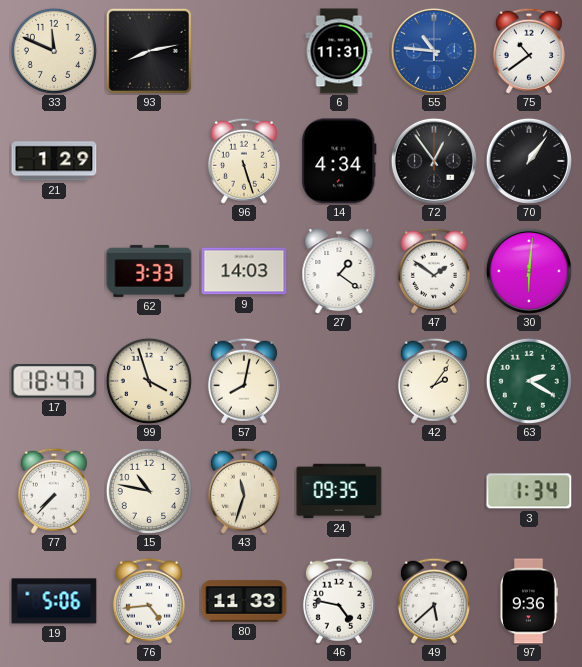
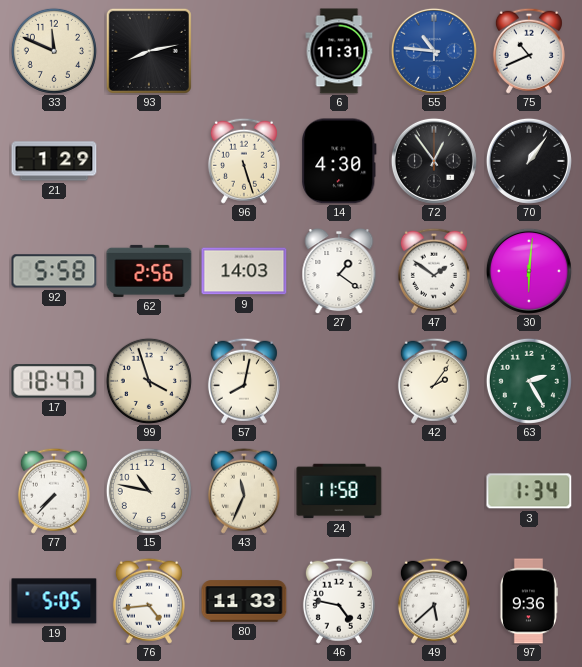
75: 10:39 -> 10:41
14: 4:34 -> 4:30
92: none -> 5:58
62: 3:33 -> 2:56
63: 2:20 -> 2:25
43: 11:33 -> 11:34
24: 09:35 -> 11:58
19: 5:06 -> 5:05
